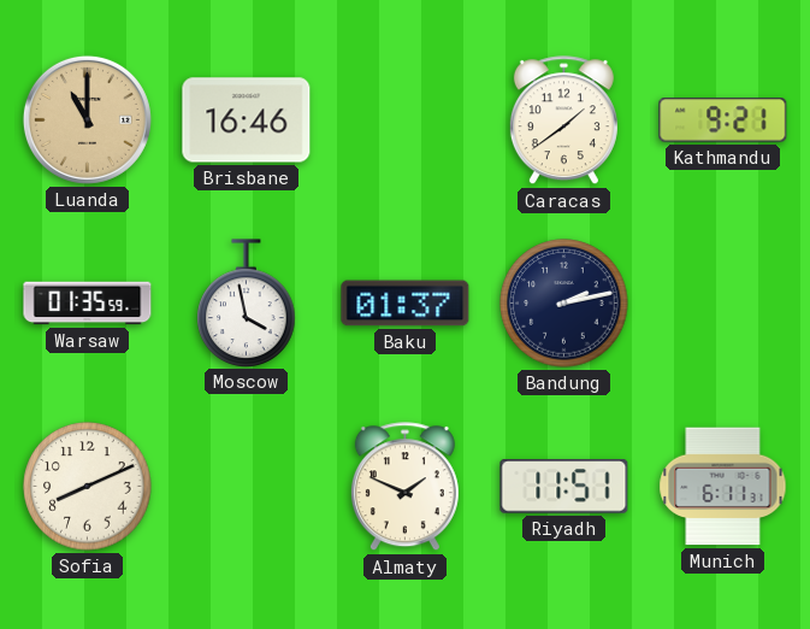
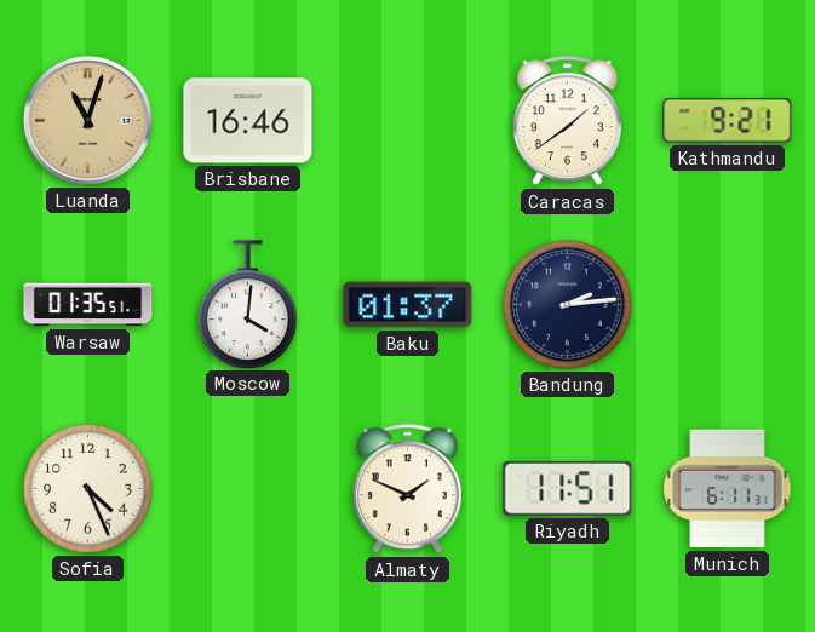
Luanda: 11:00 -> 11:03
Warsaw: 01:35:59 -> 01:35:51
Moscow: 3:58 -> 4:01
Bandung: 2:13 -> 2:14
Sofia: 8:11 -> 4:26
